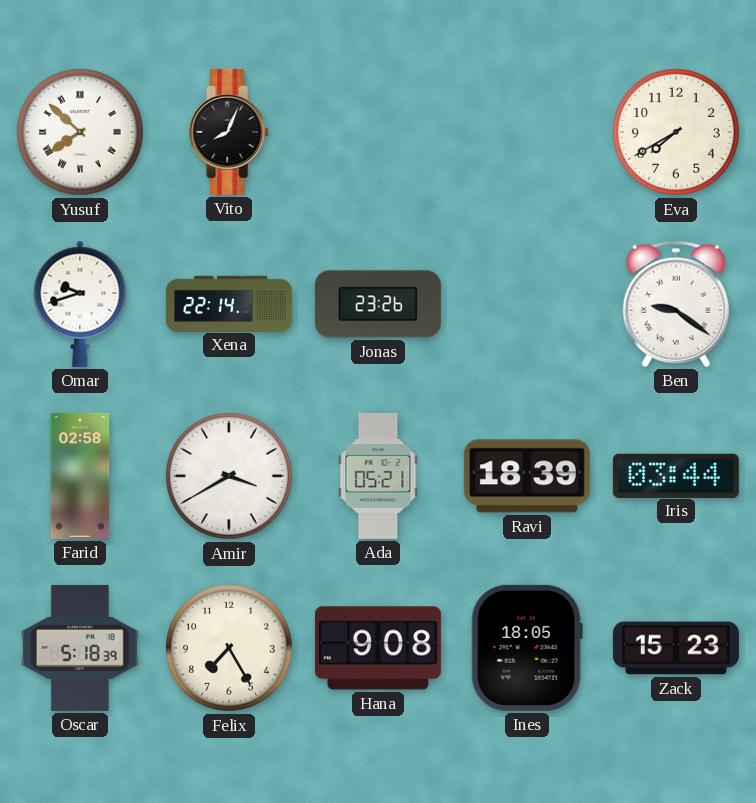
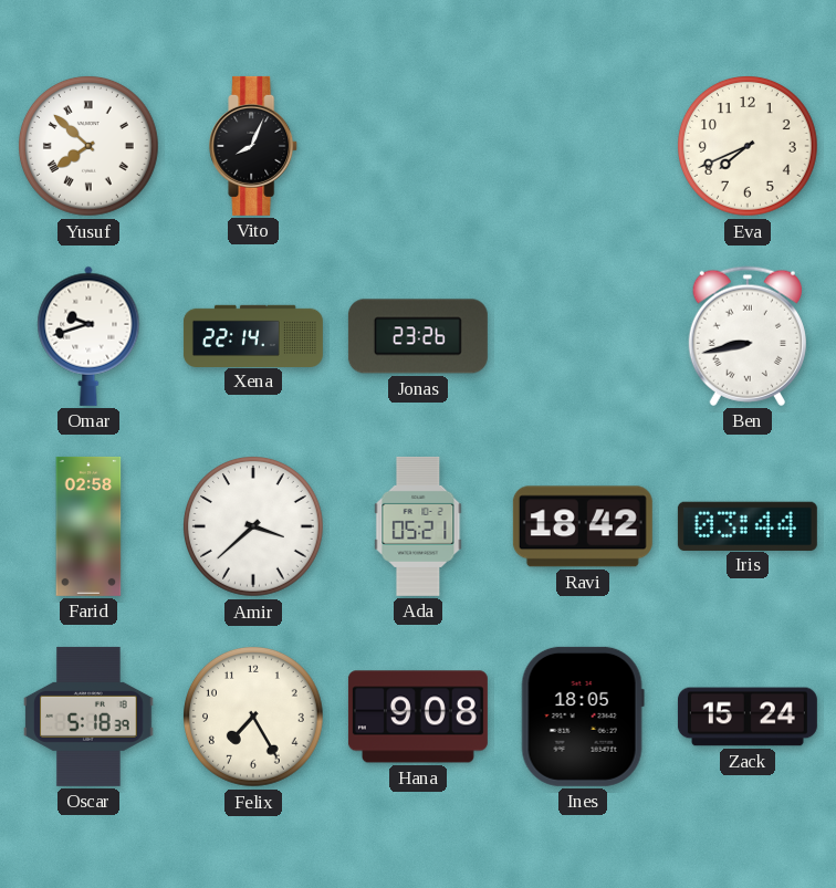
Eva: 7:40 -> 7:41
Ben: 9:21 -> 8:43
Amir: 3:40 -> 3:38
Ravi: 18:39 -> 18:42
Zack: 15:23 -> 15:24
